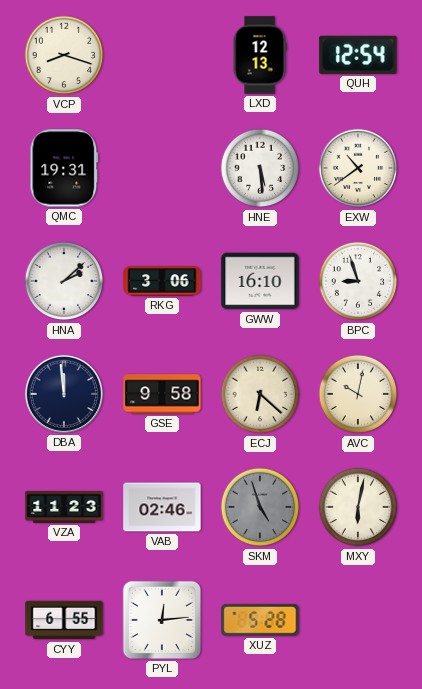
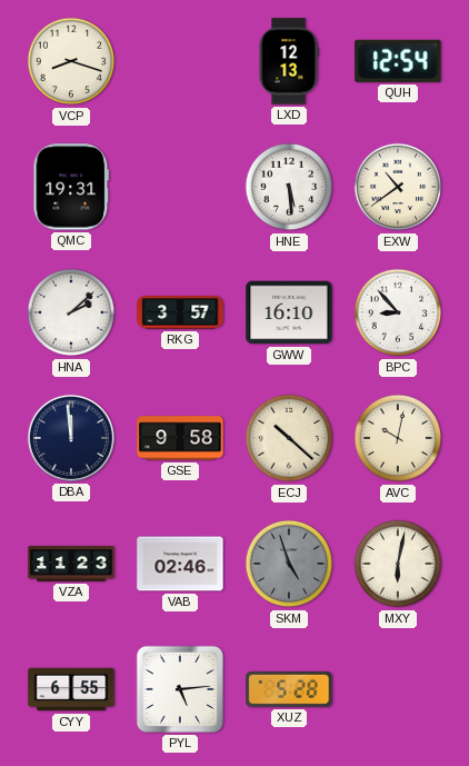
RKG: 3:06 -> 3:57
BPC: 8:57 -> 8:53
ECJ: 6:22 -> 10:22
PYL: 12:14 -> 5:14
